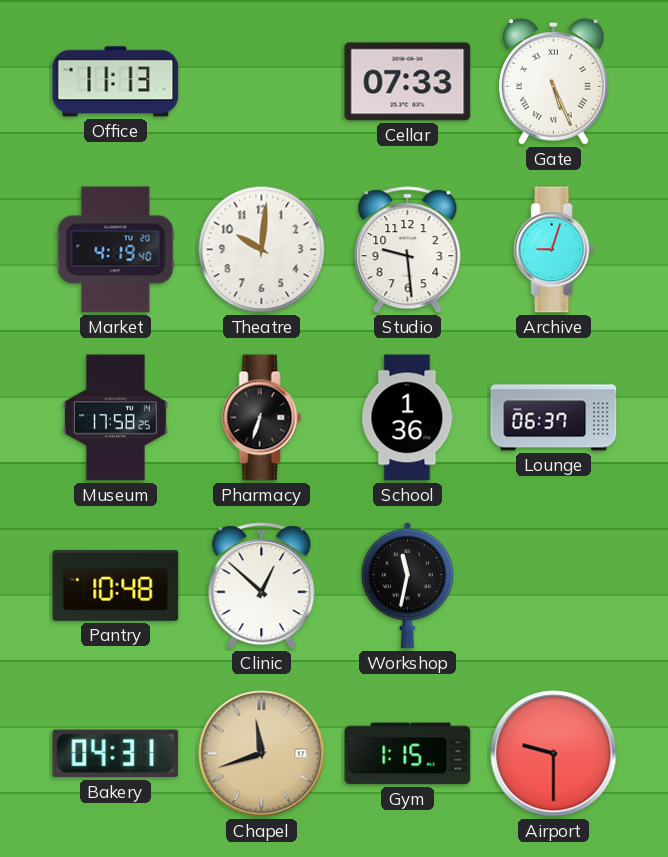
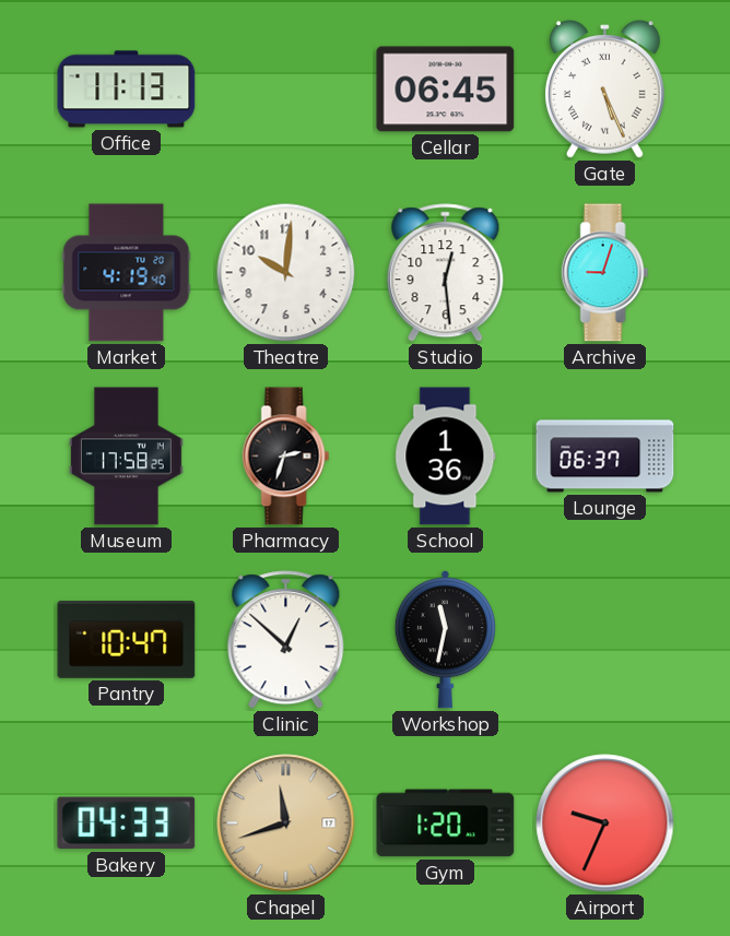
Cellar: 07:33 -> 06:45
Studio: 9:29 -> 12:29
Pharmacy: 6:33 -> 2:33
Pantry: 10:48 -> 10:47
Bakery: 04:31 -> 04:33
Gym: 1:15 -> 1:20
Airport: 9:30 -> 9:34
